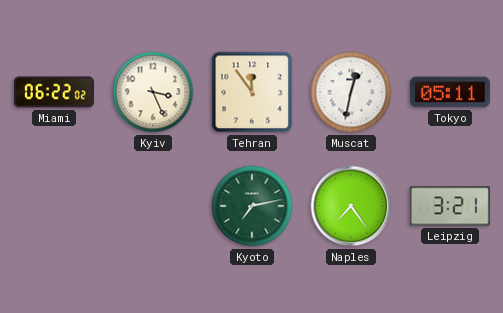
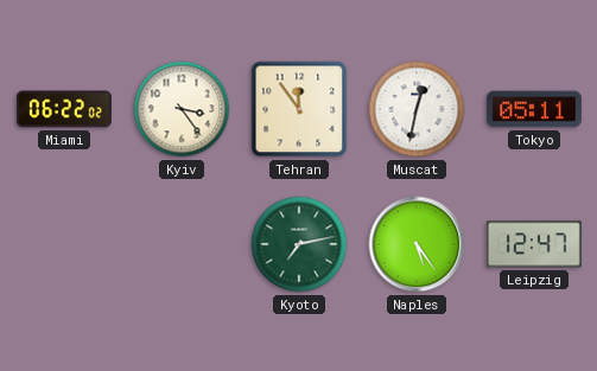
Kyiv: 3:26 -> 3:24
Naples: 7:24 -> 5:24
Leipzig: 3:21 -> 12:47
